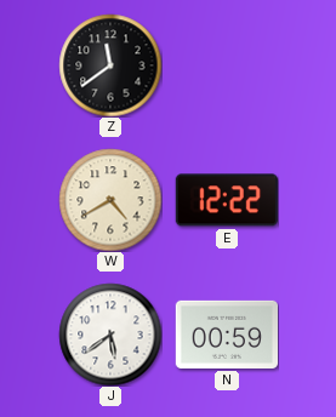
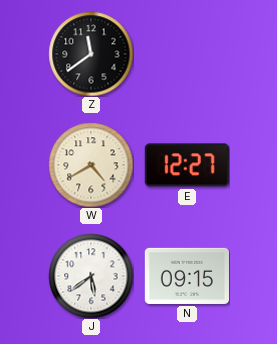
E: 12:22 -> 12:27
N: 00:59 -> 09:15
